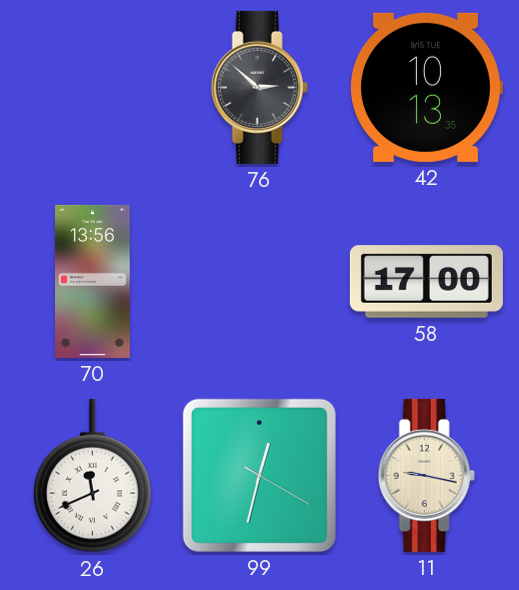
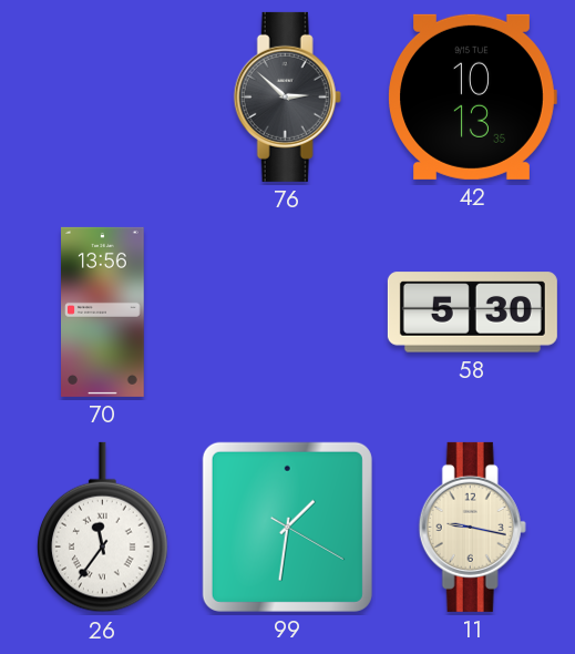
58: 17:00 -> 5:30
26: 11:41 -> 11:36
99: 12:32 -> 1:31
